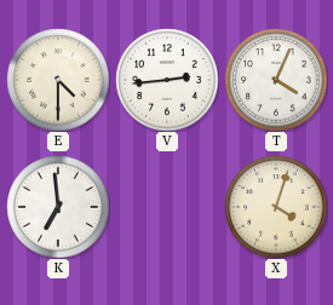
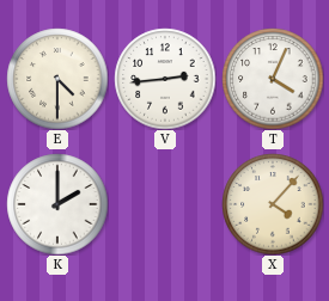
K: 6:59 -> 2:00
X: 4:03 -> 4:07
